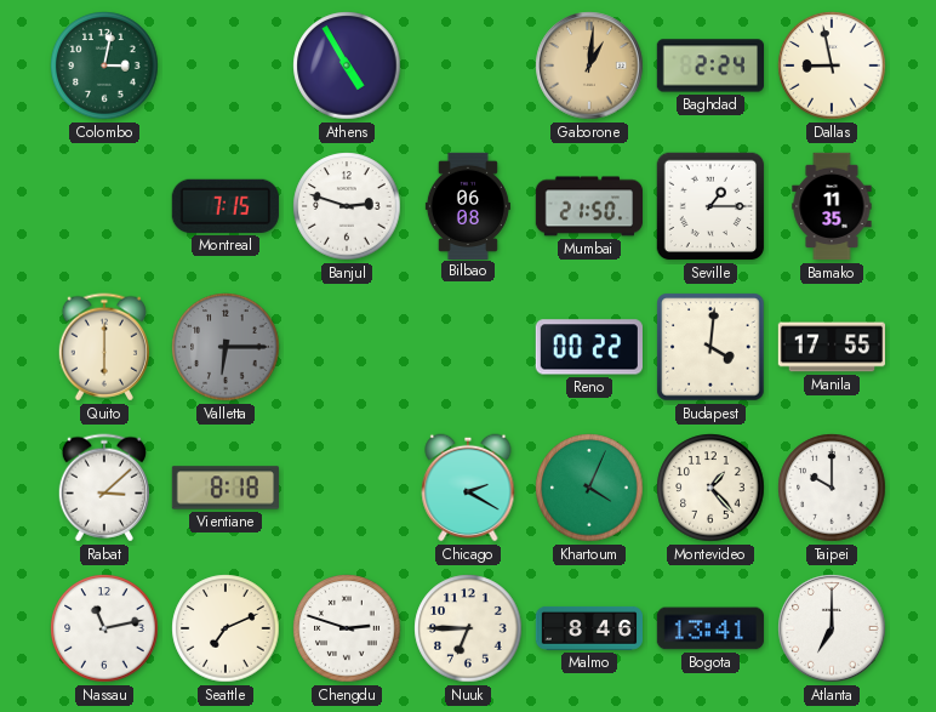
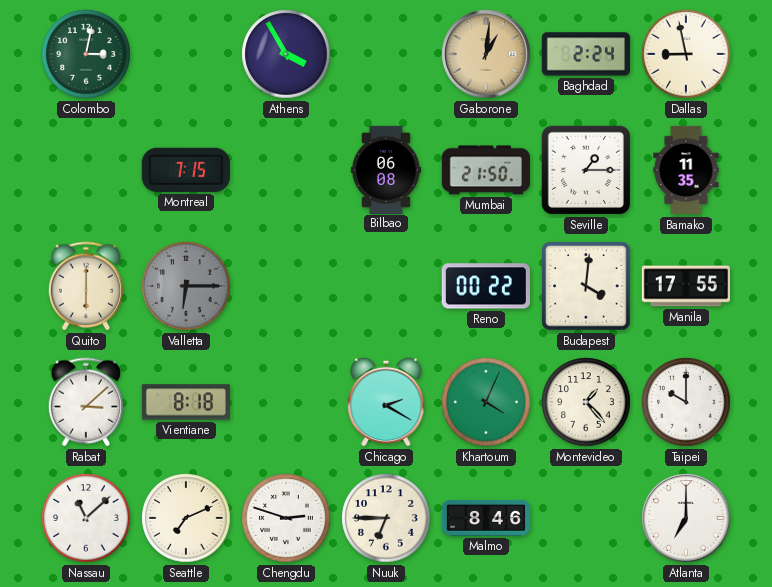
Athens: 4:55 -> 3:55
Banjul: 2:48 -> none
Nassau: 11:13 -> 11:08
Bogota: 13:41 -> none
